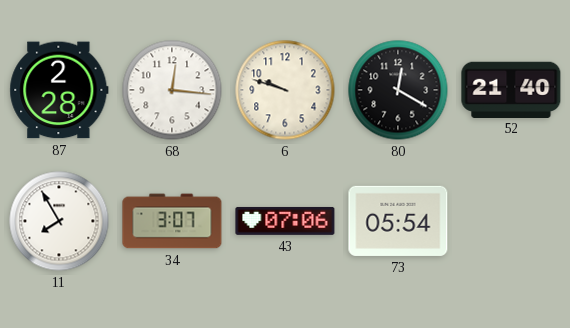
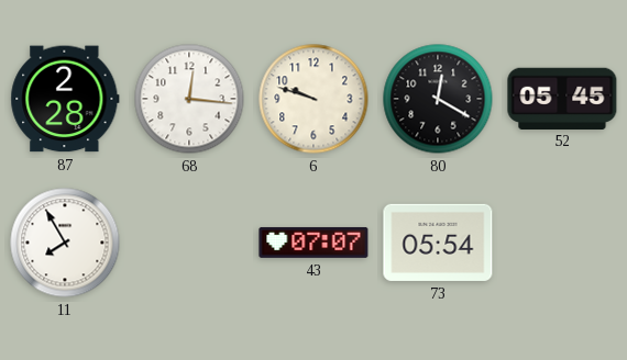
52: 21:40 -> 05:45
34: 3:07 -> none
43: 07:06 -> 07:07
